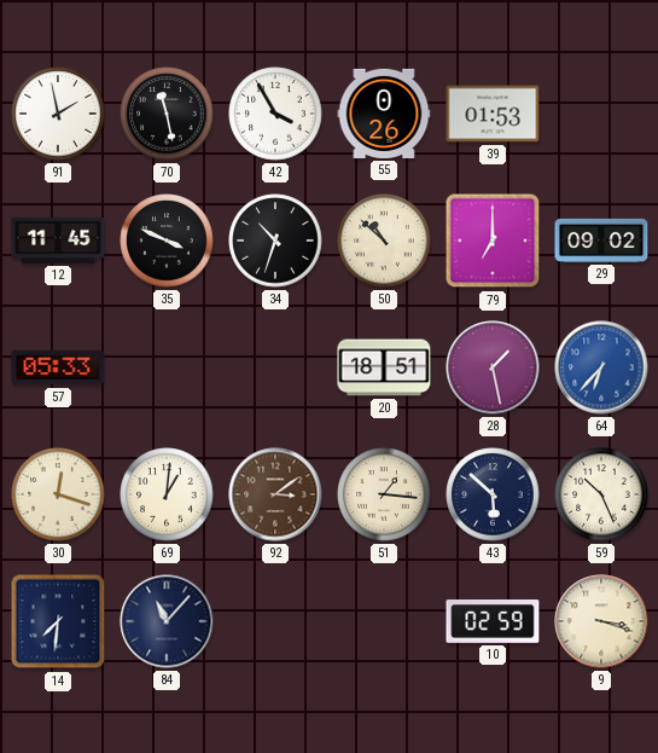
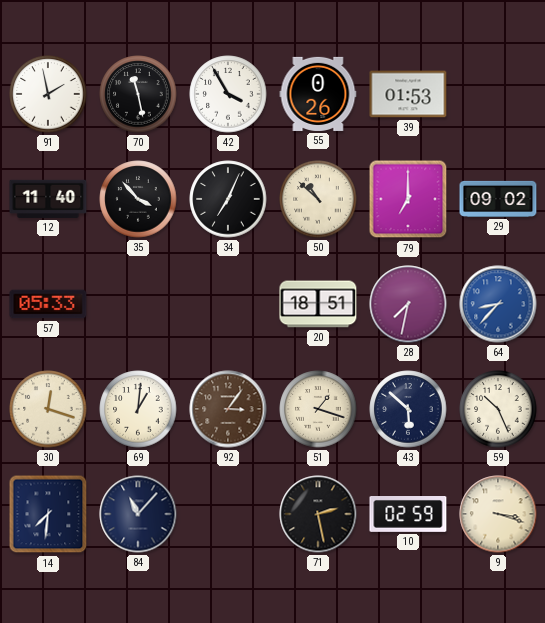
12: 11:45 -> 11:40
35: 3:49 -> 3:53
34: 10:33 -> 7:04
28: 1:28 -> 7:32
64: 6:37 -> 8:37
92: 3:09 -> 3:06
51: 1:16 -> 1:18
71: none -> 2:28
